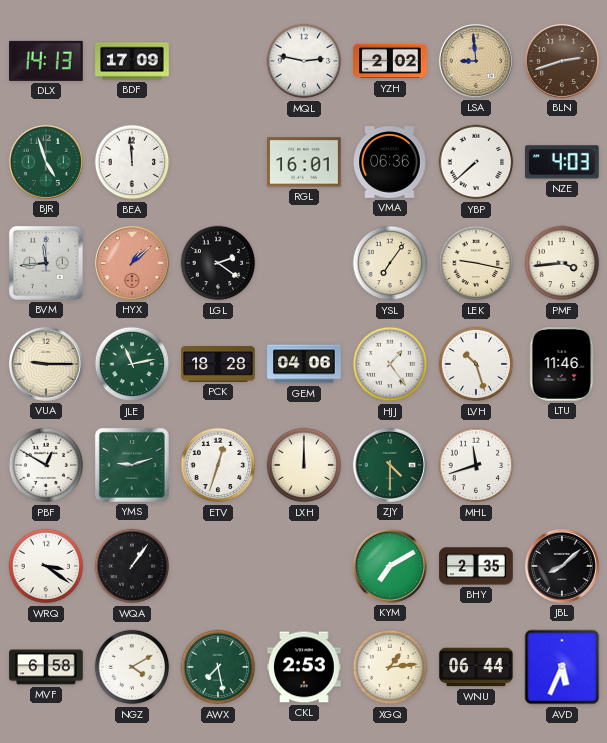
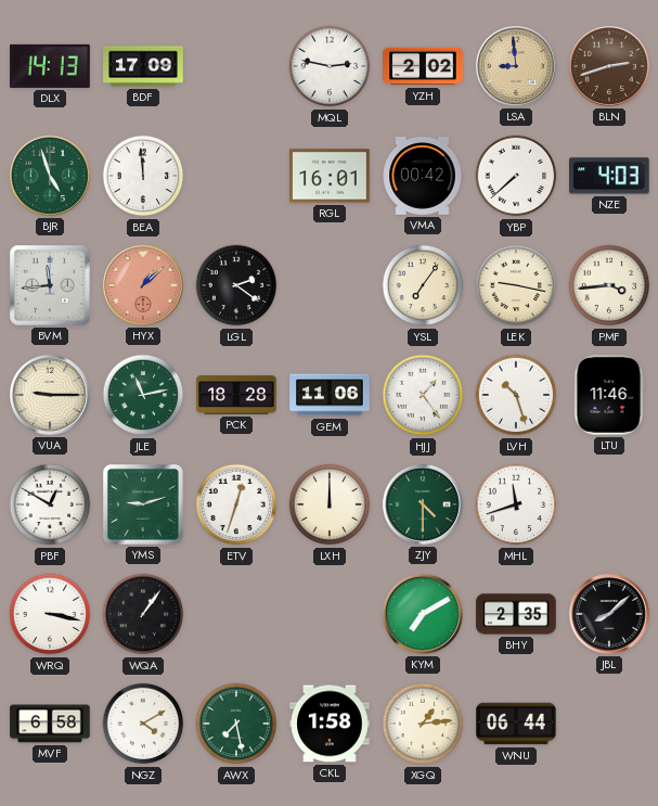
VMA: 06:36 -> 00:42
GEM: 04:06 -> 11:06
WRQ: 3:21 -> 3:17
CKL: 2:53 -> 1:58
AVD: 5:34 -> none
